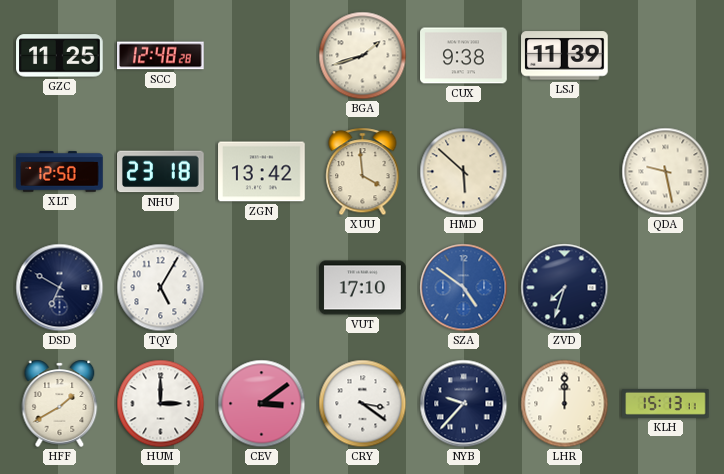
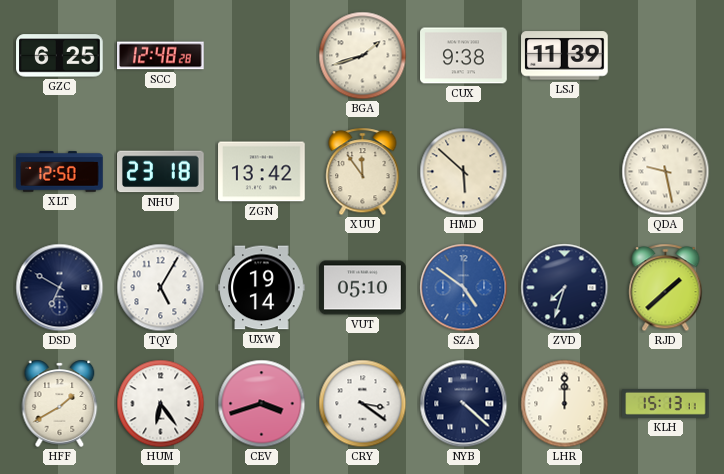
GZC: 11:25 -> 6:25
XUU: 3:59 -> 11:54
UXW: none -> 19:14
VUT: 17:10 -> 05:10
RJD: none -> 1:38
HUM: 3:00 -> 6:24
CEV: 3:09 -> 3:42
NYB: 9:37 -> 4:22
